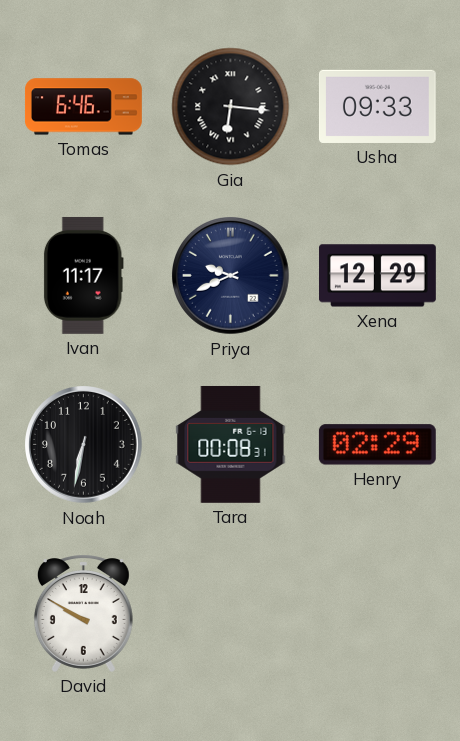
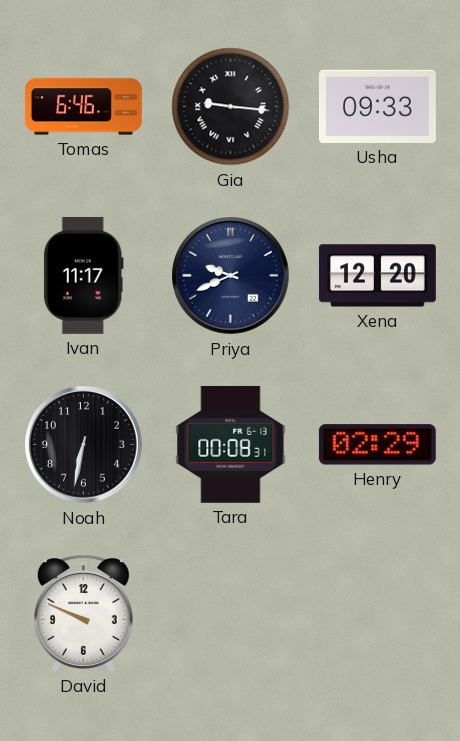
Gia: 6:16 -> 9:16
Xena: 12:29 -> 12:20
David: 9:50 -> 9:49
